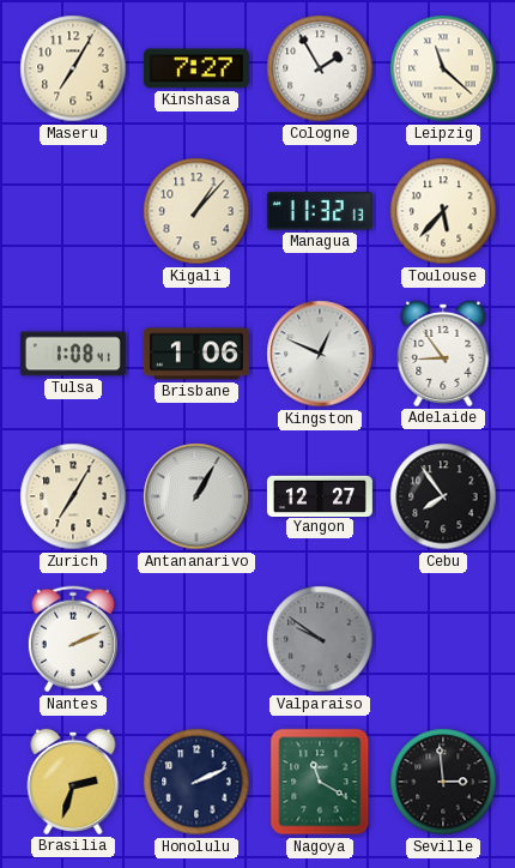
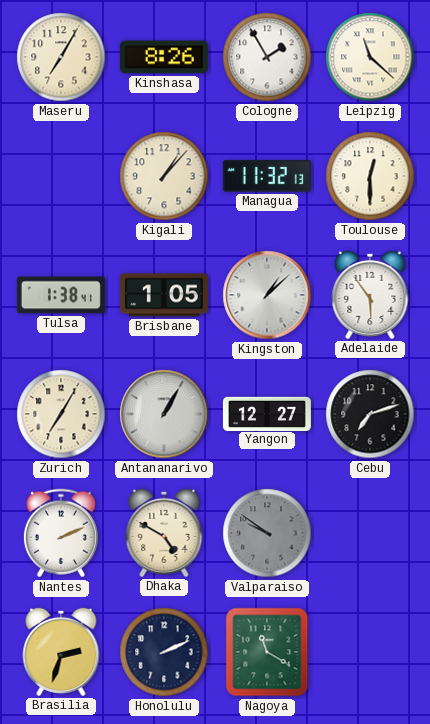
Kinshasa: 7:27 -> 8:26
Toulouse: 5:37 -> 12:30
Tulsa: 1:08 -> 1:38
Brisbane: 1:06 -> 1:05
Kingston: 12:49 -> 1:08
Adelaide: 8:54 -> 5:54
Cebu: 7:54 -> 7:12
Dhaka: none -> 4:50
Seville: 2:59 -> none
